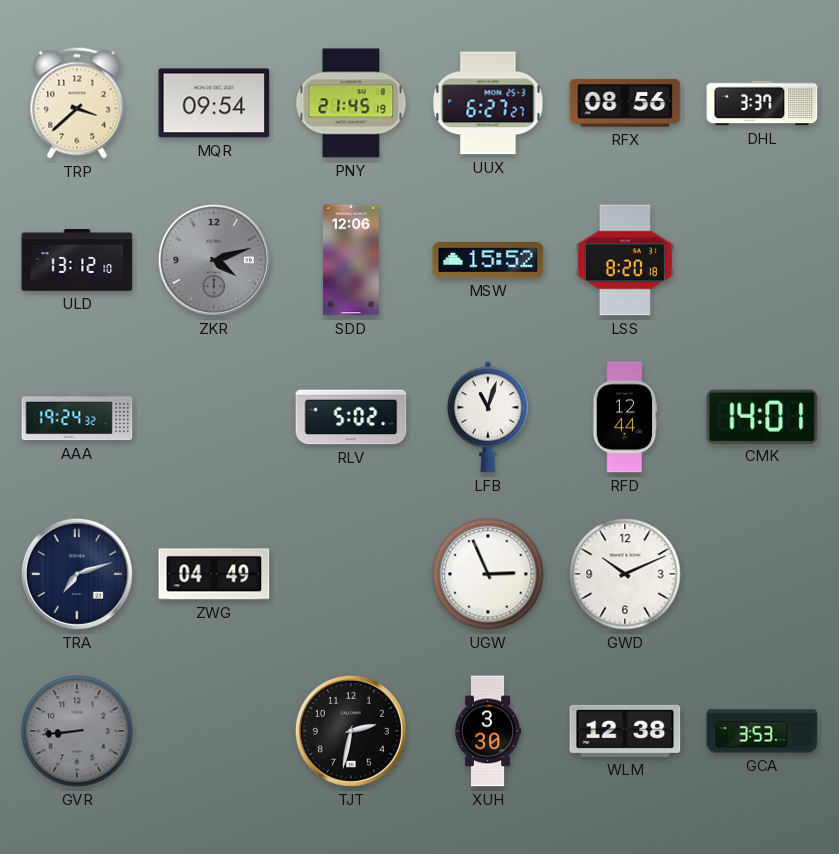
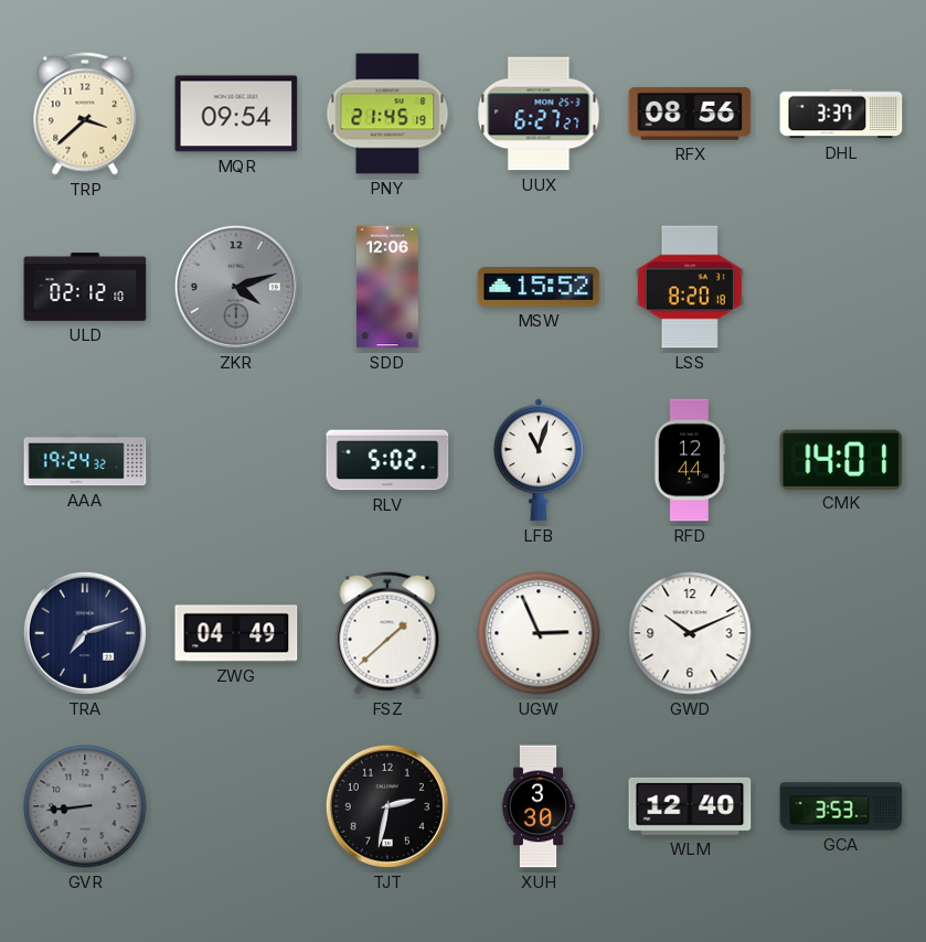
ULD: 13:12 -> 02:12
FSZ: none -> 1:38
WLM: 12:38 -> 12:40
